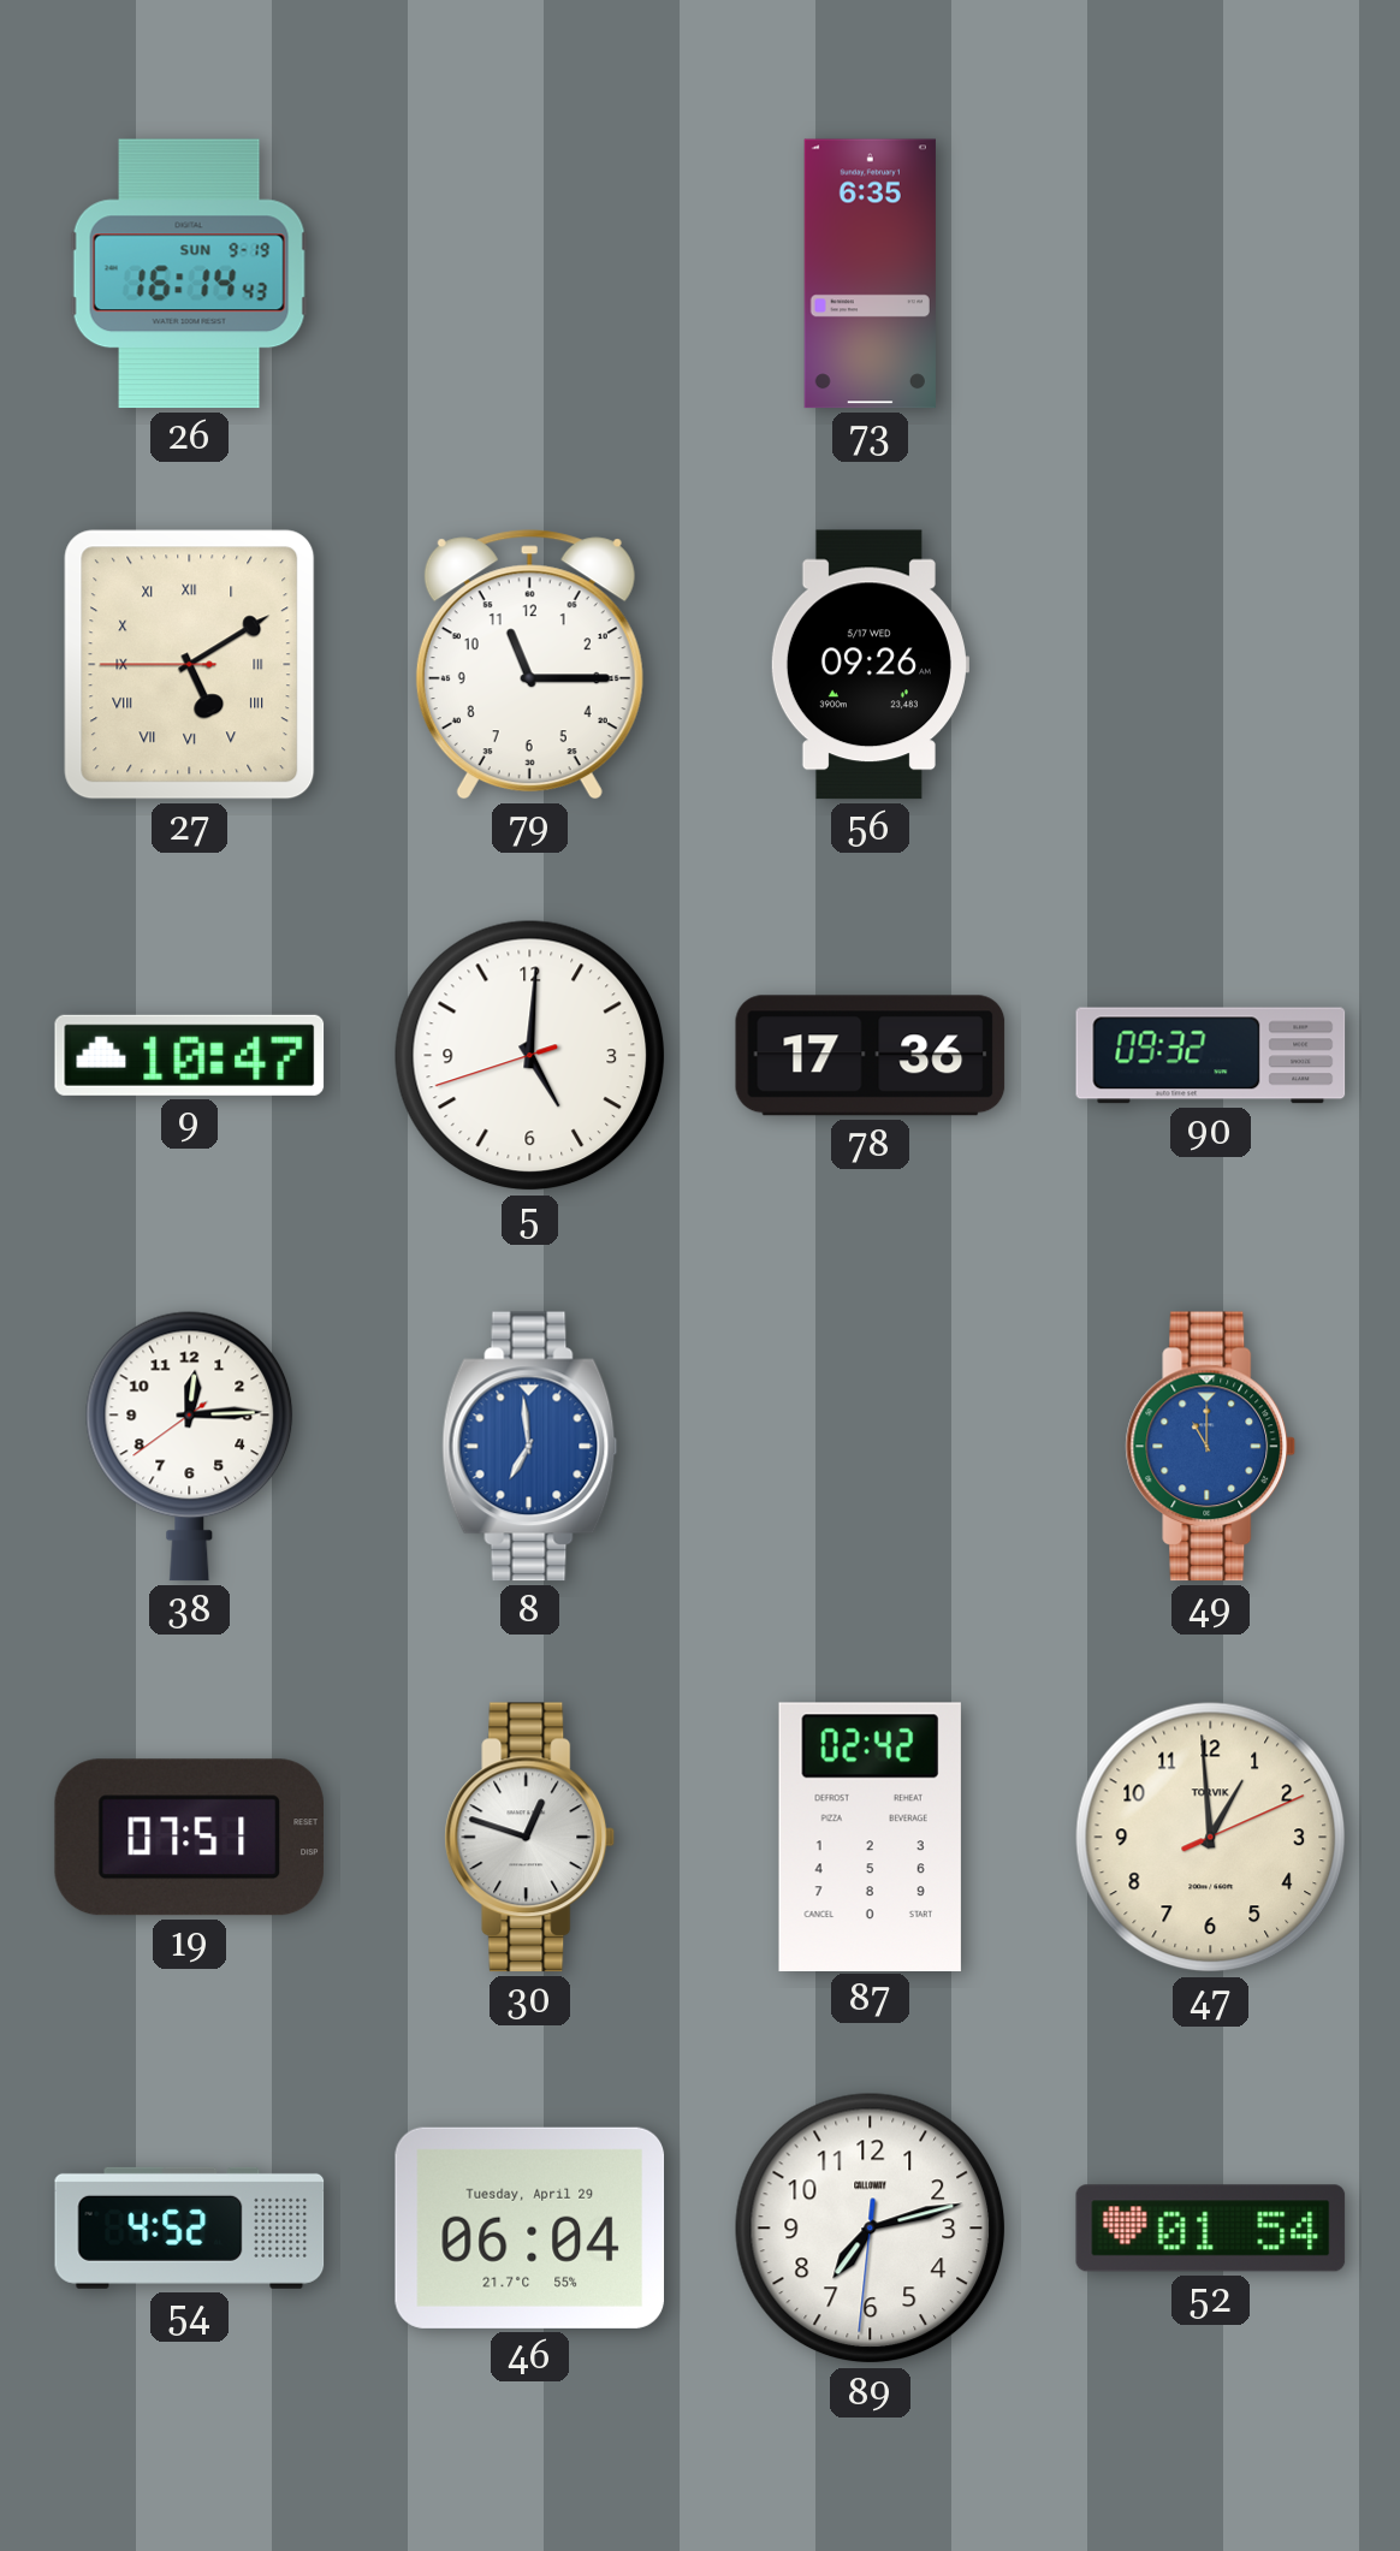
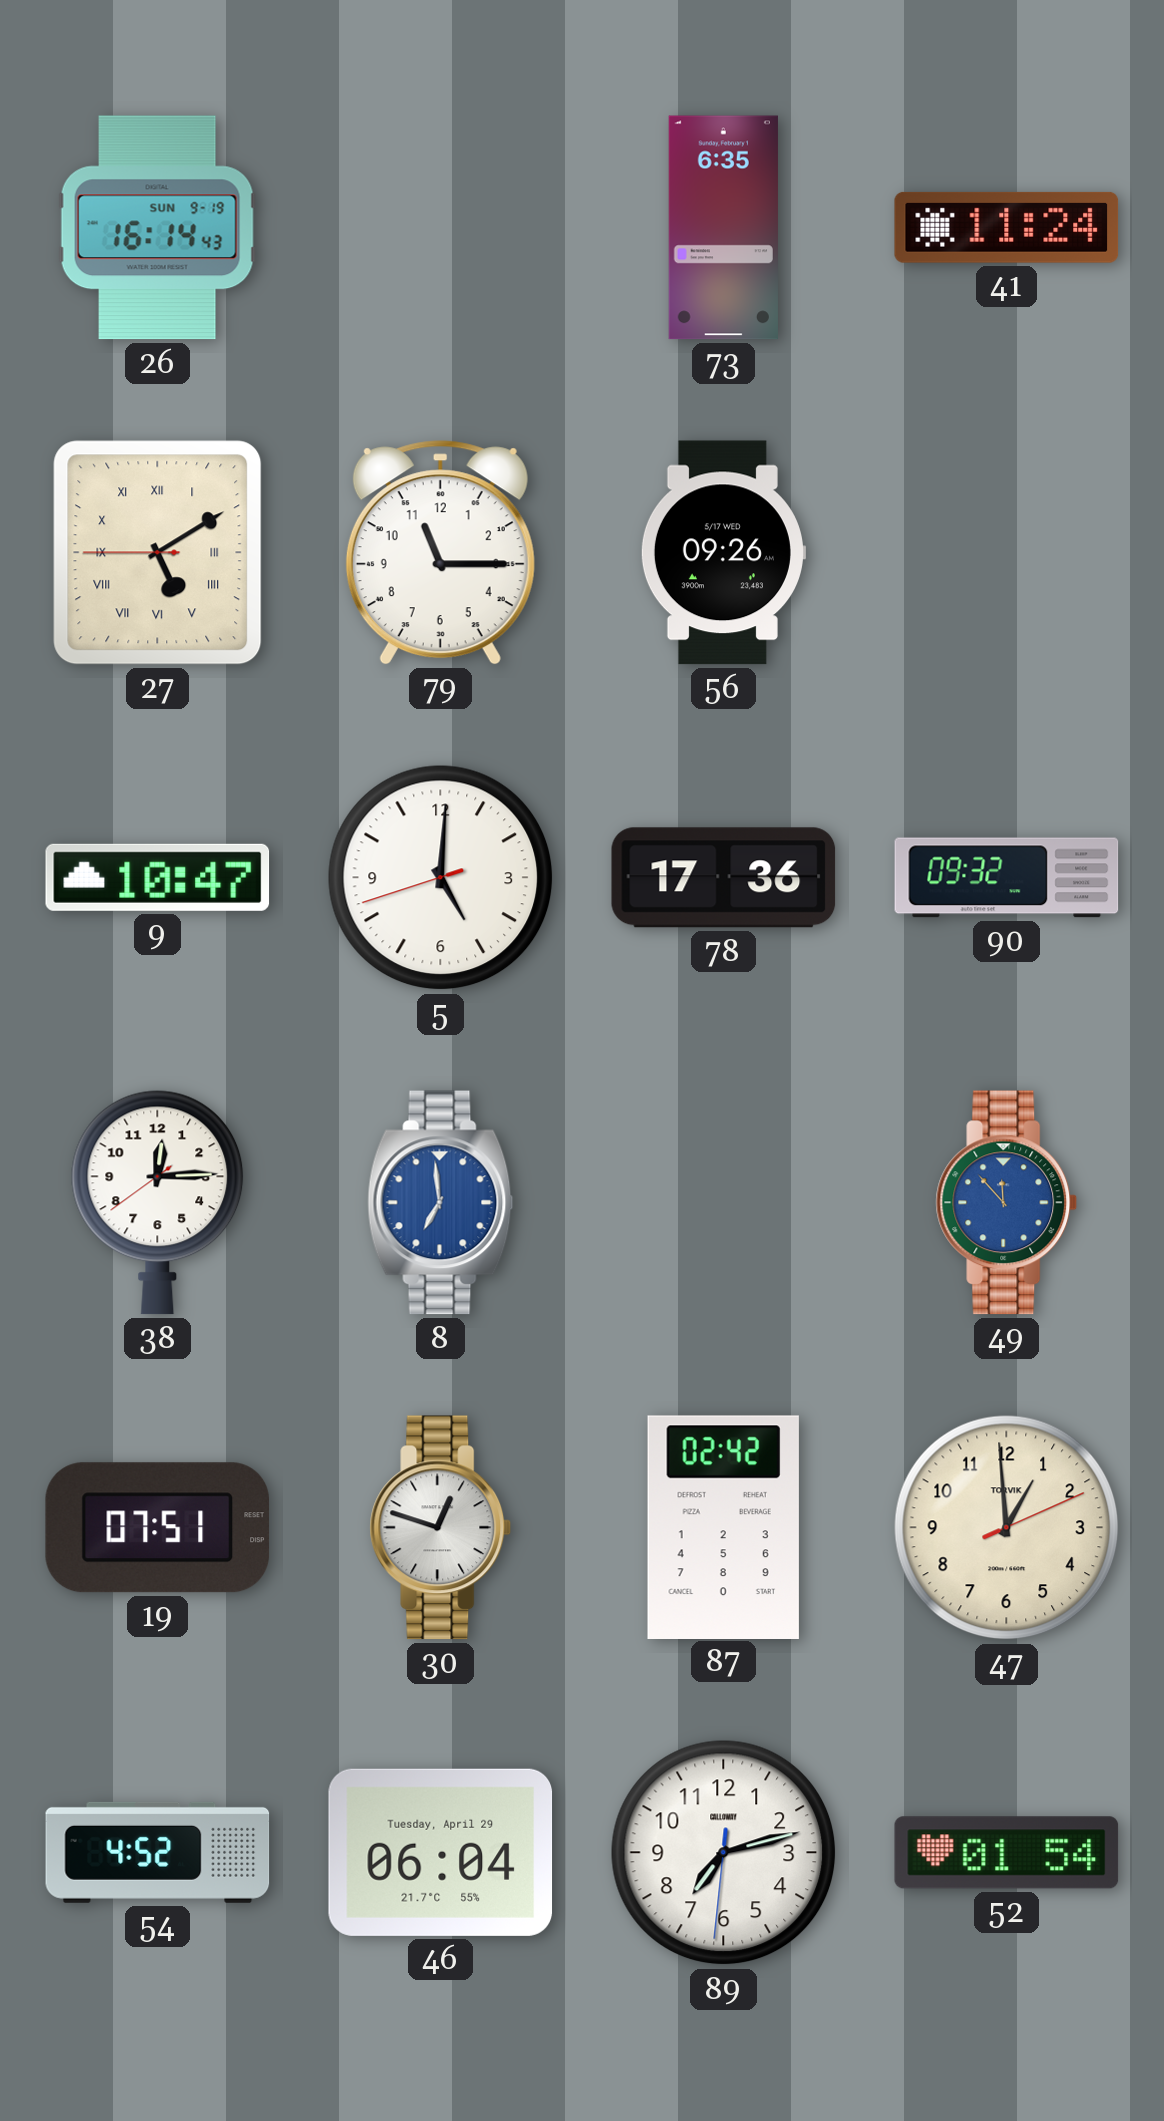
41: none -> 11:24
49: 11:00 -> 11:53
